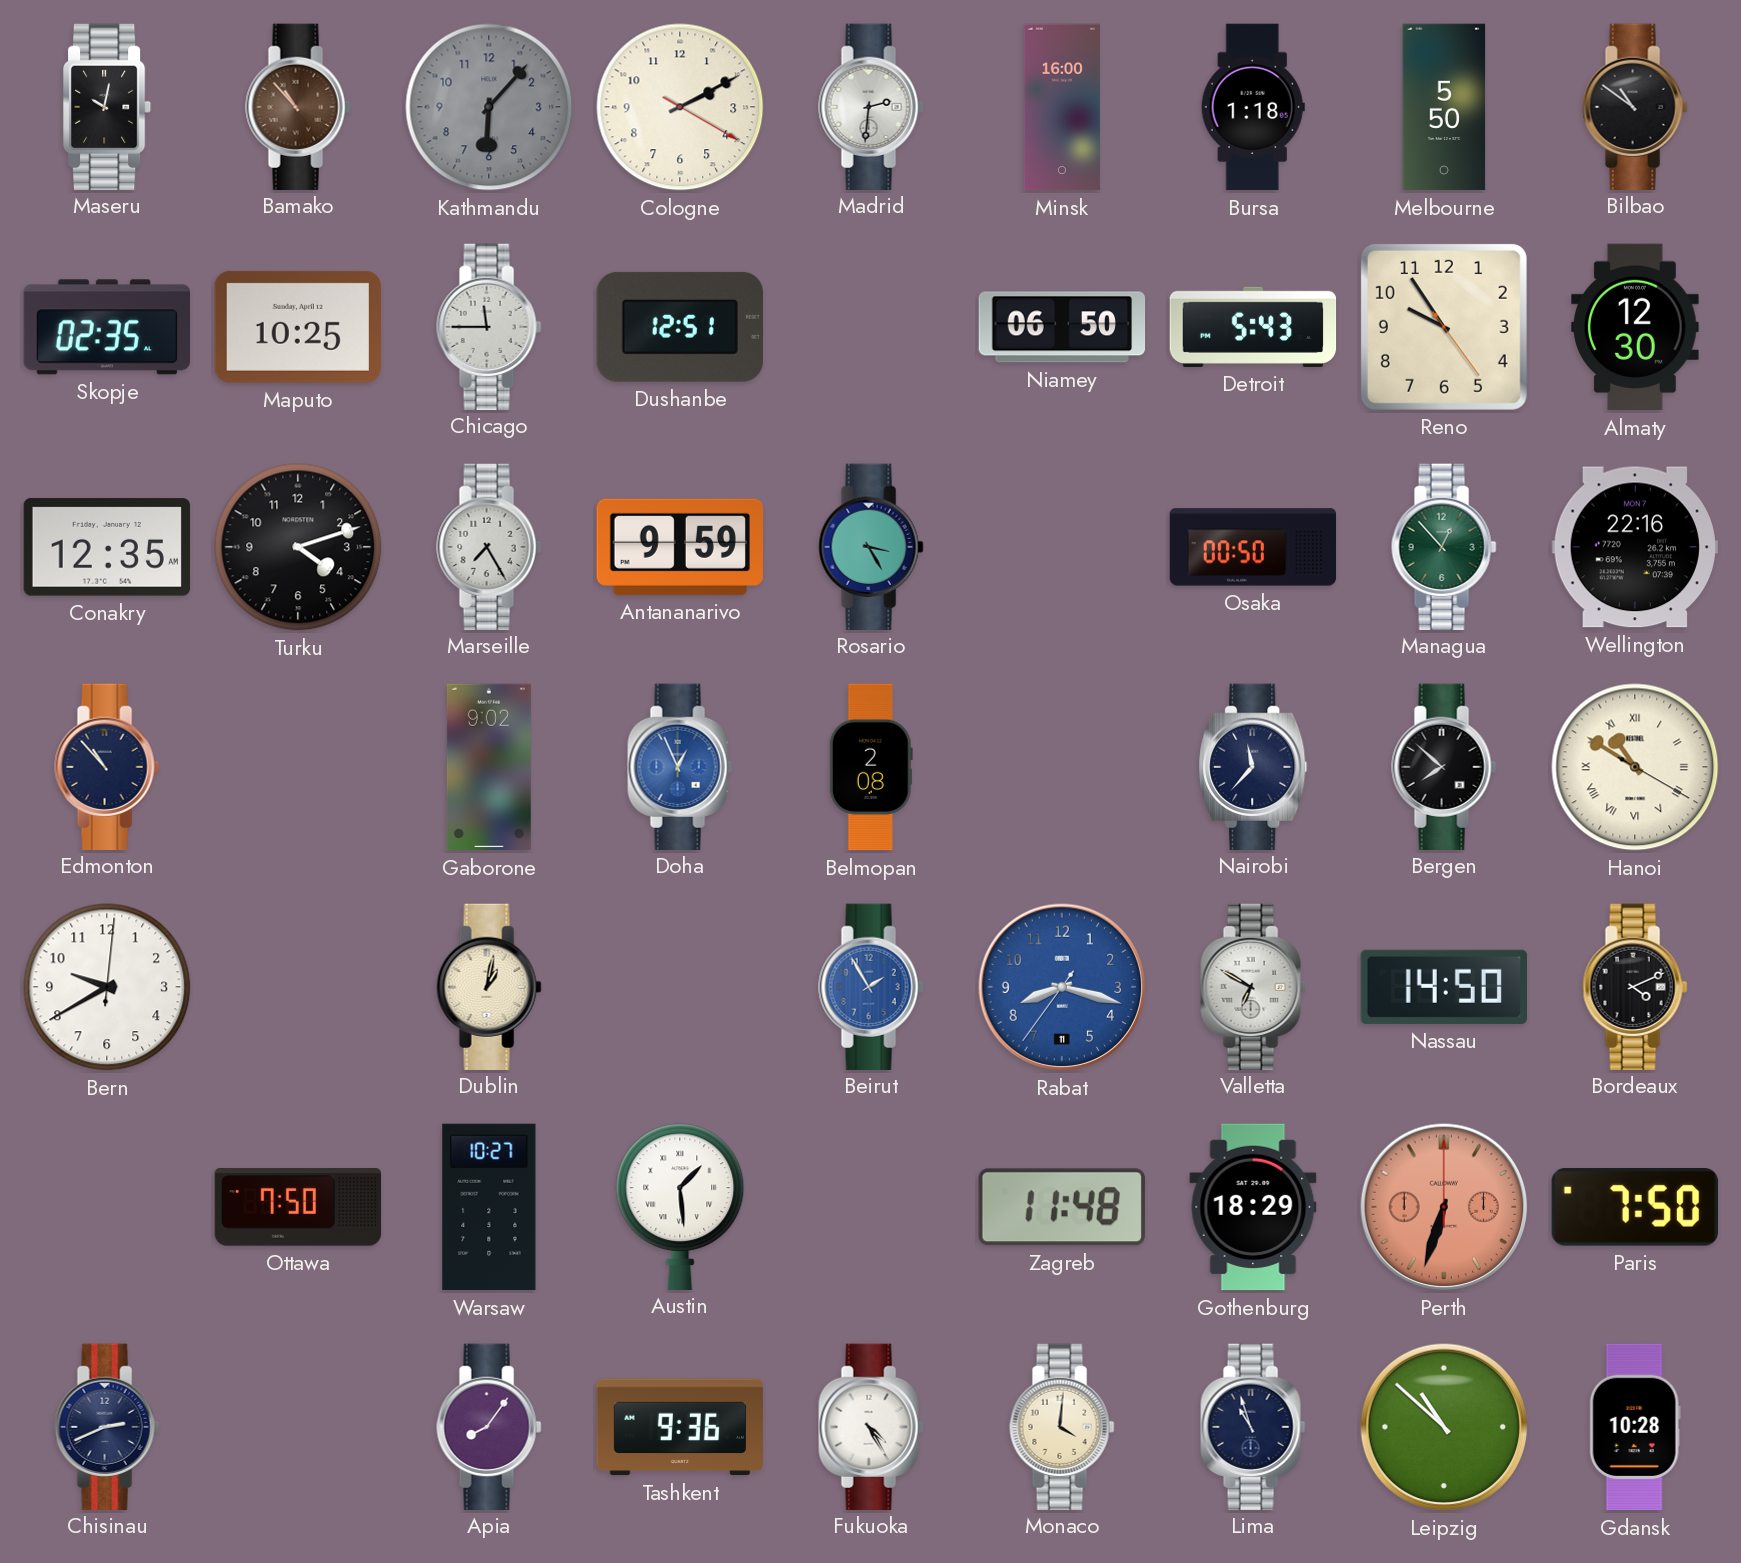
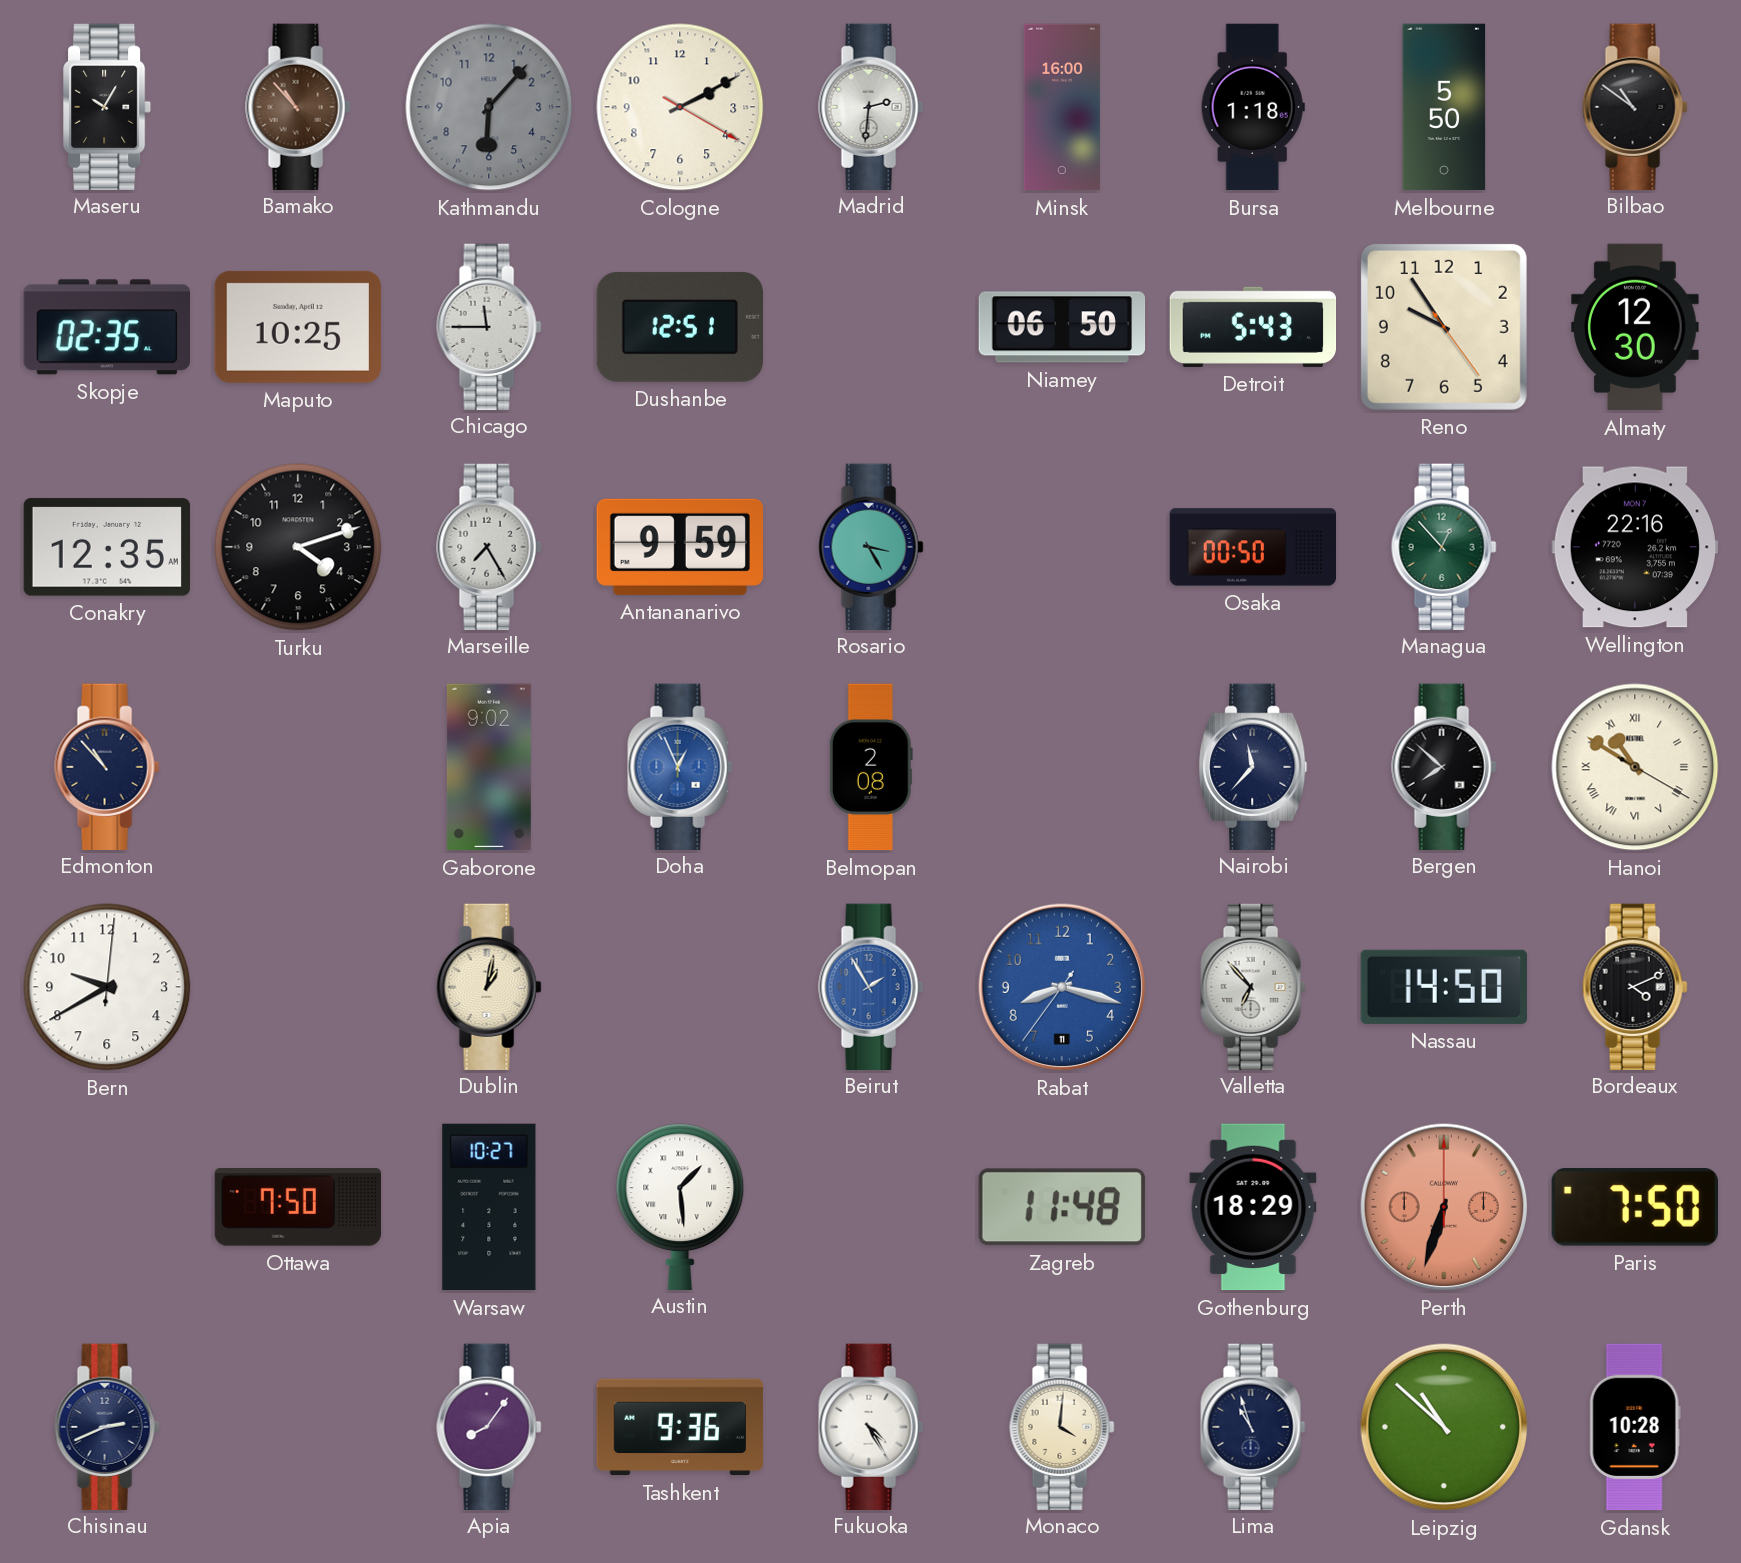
Maseru: 10:02 -> 10:05
Valletta: 6:50 -> 6:53
